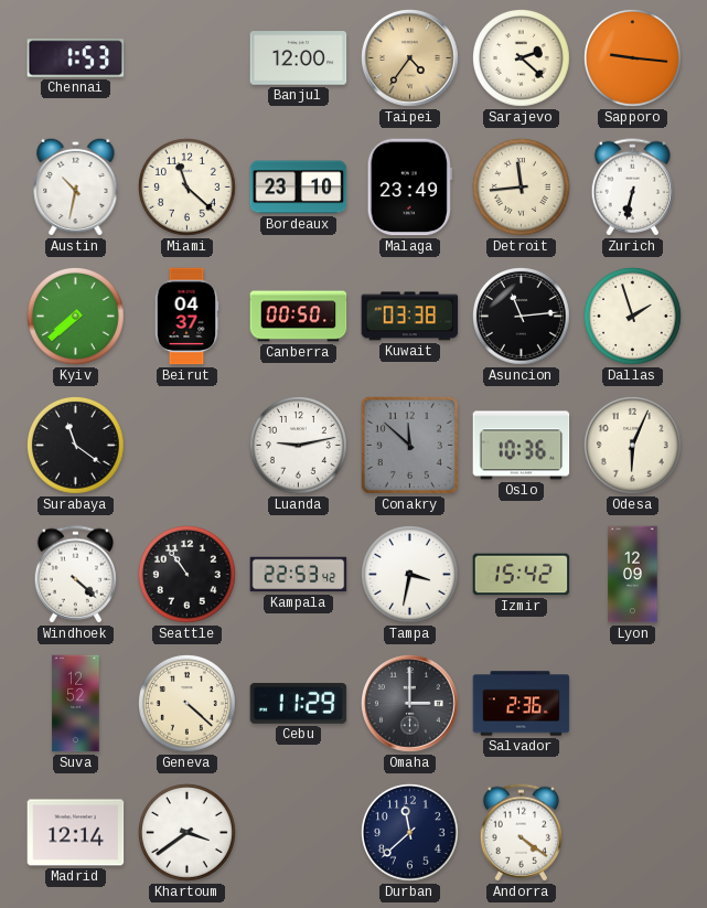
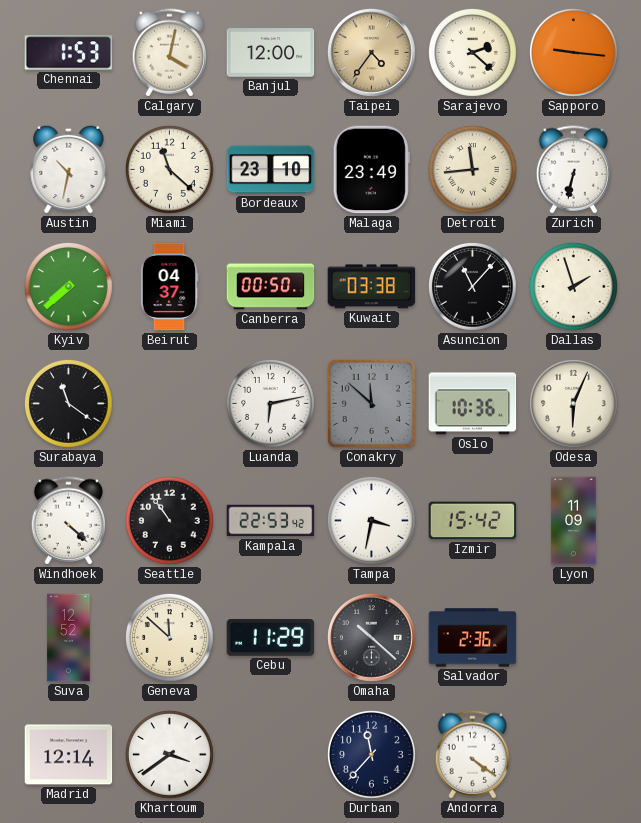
Calgary: none -> 4:02
Asuncion: 11:14 -> 11:07
Luanda: 9:13 -> 6:13
Lyon: 12:09 -> 11:09
Geneva: 4:22 -> 11:52
Omaha: 3:00 -> 10:22
Durban: 11:38 -> 11:37
